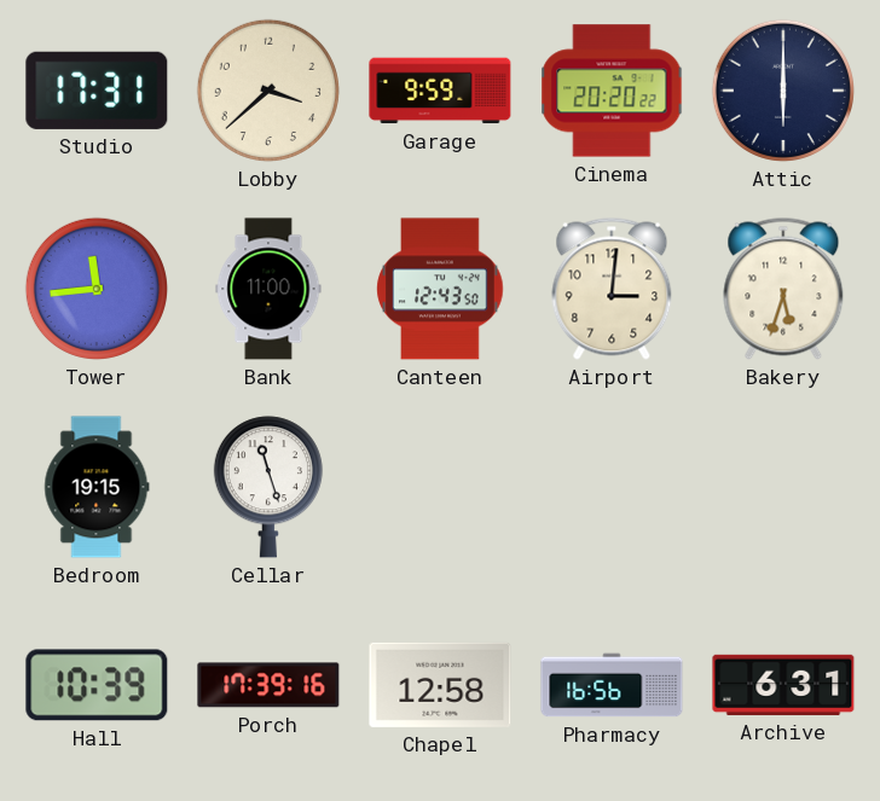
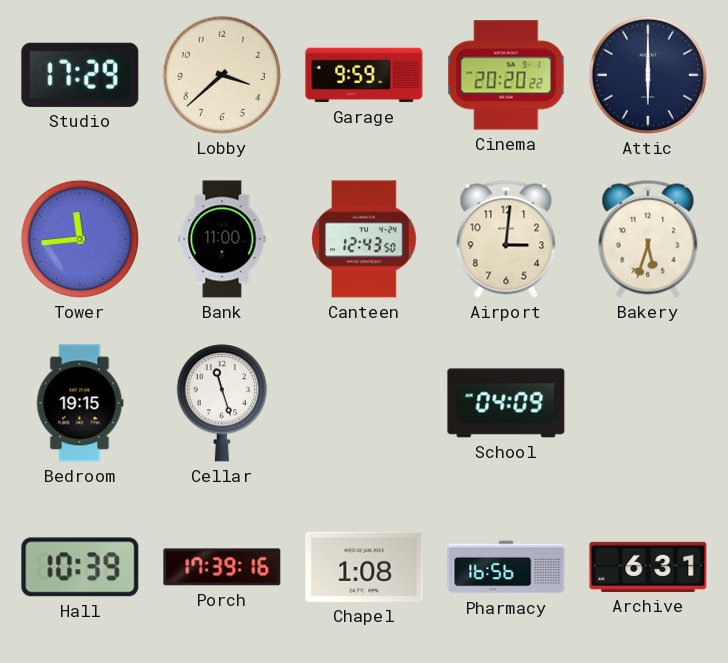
Studio: 17:31 -> 17:29
School: none -> 04:09
Chapel: 12:58 -> 1:08
